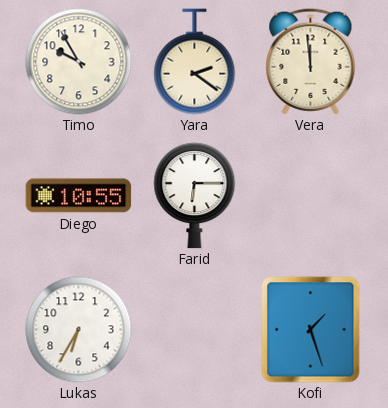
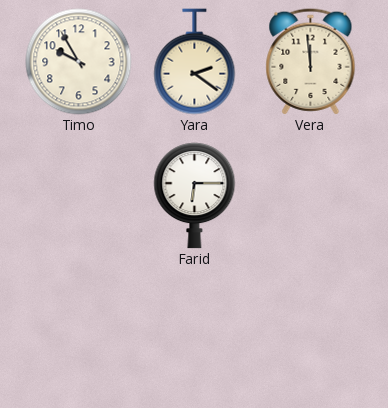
Diego: 10:55 -> none
Lukas: 6:35 -> none
Kofi: 1:27 -> none
